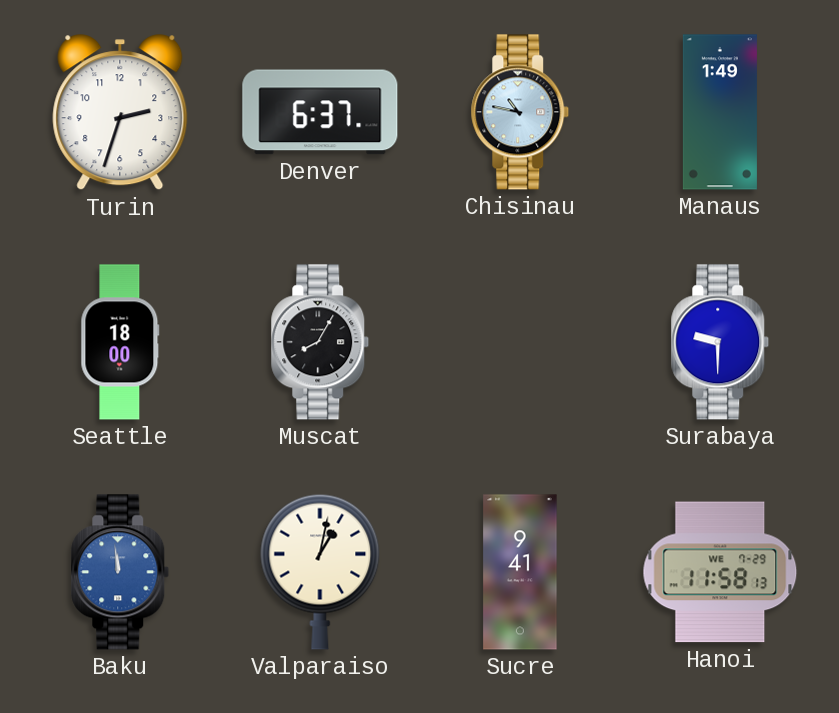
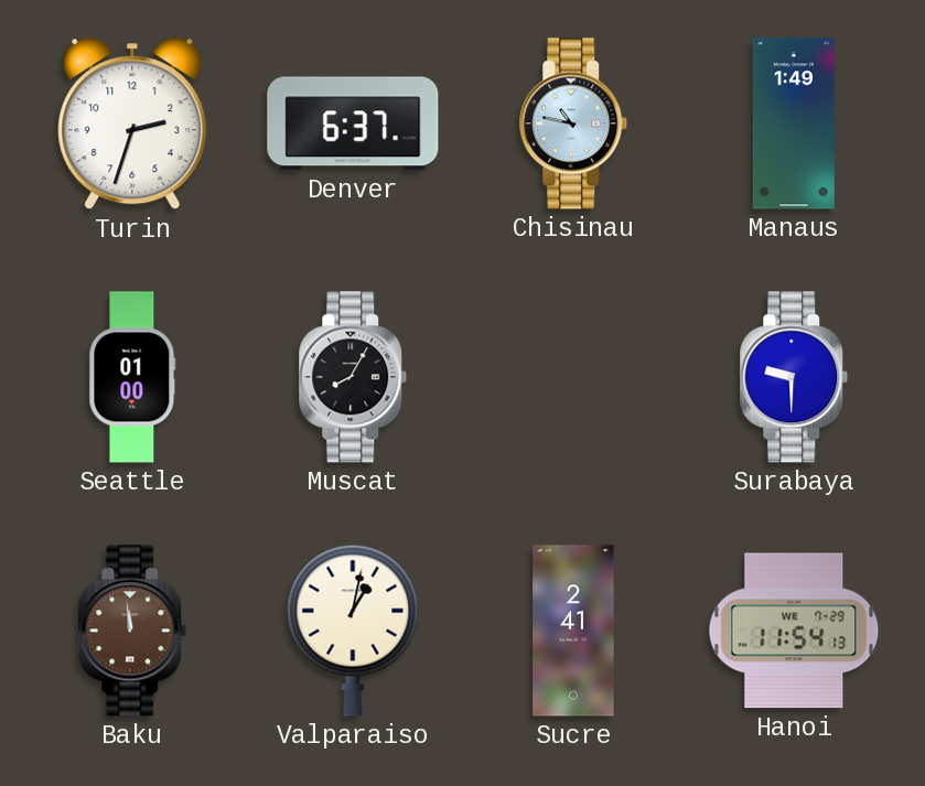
Seattle: 18:00 -> 01:00
Baku dial: blue -> brown
Sucre: 9:41 -> 2:41
Hanoi: 11:58 -> 11:54
